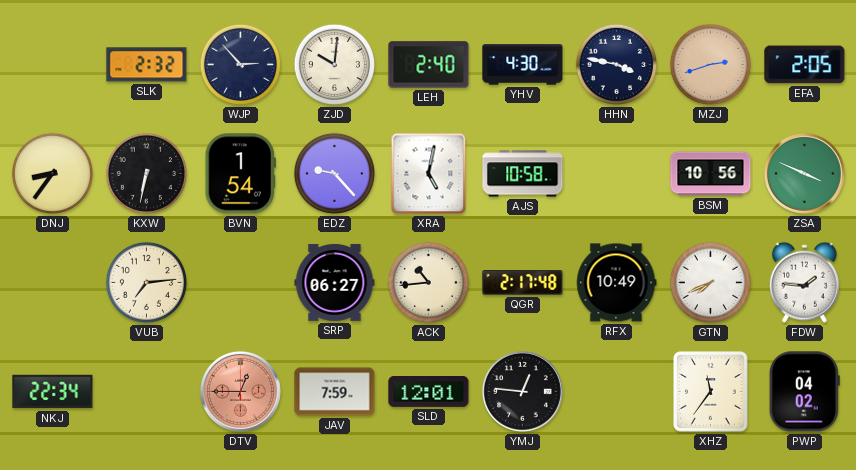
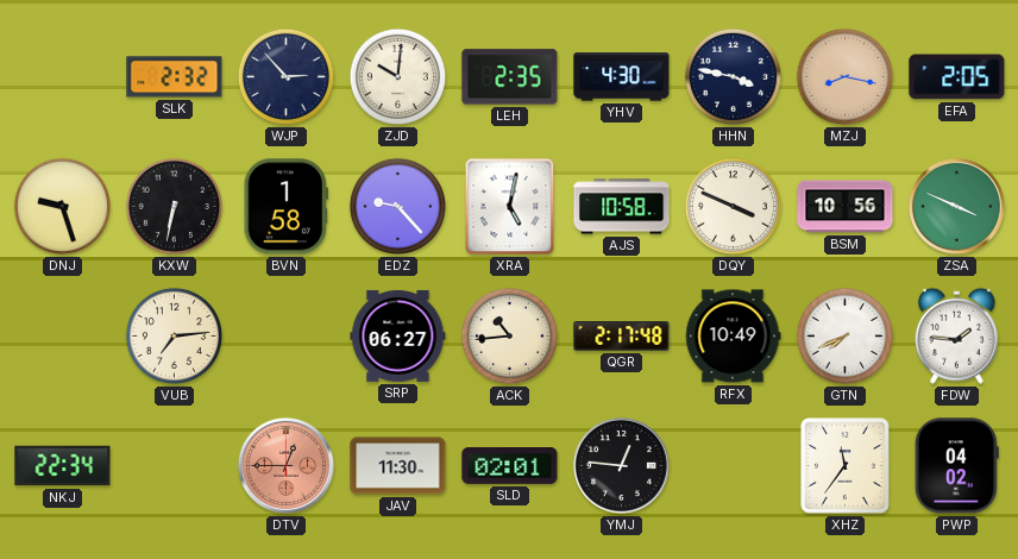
LEH: 2:40 -> 2:35
MZJ: 2:42 -> 8:17
DNJ: 8:36 -> 9:27
BVN: 1:54 -> 1:58
DQY: none -> 3:49
JAV: 7:59 -> 11:30
SLD: 12:01 -> 02:01
